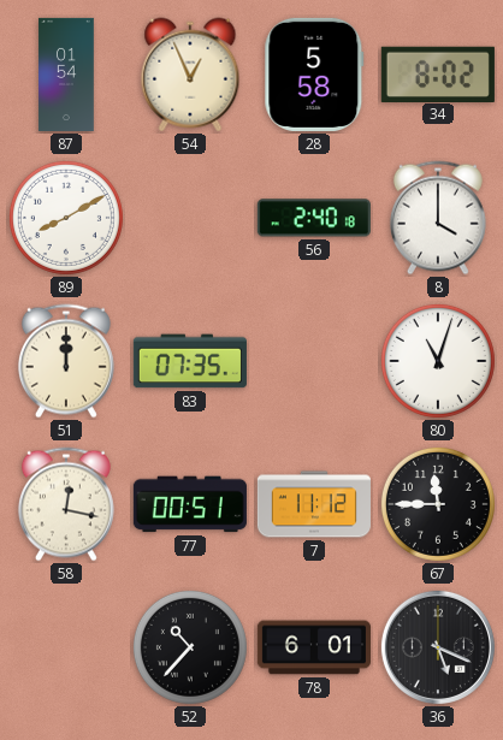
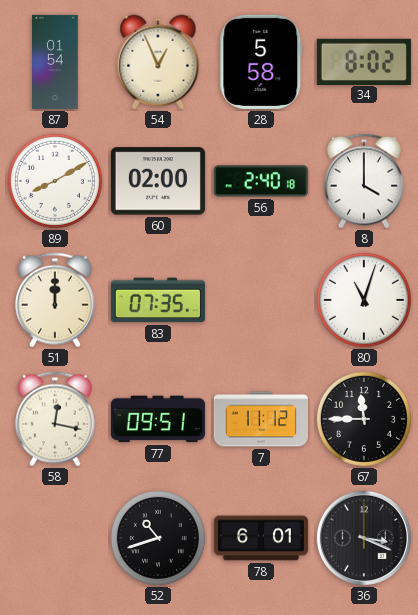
60: none -> 02:00
77: 00:51 -> 09:51
52: 10:37 -> 10:42
36: 5:19 -> 3:19
